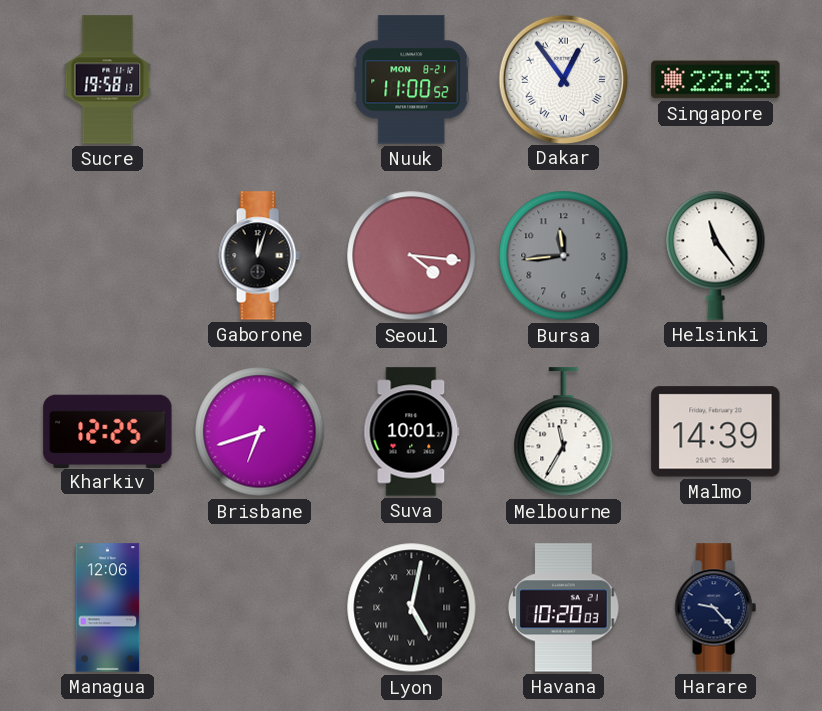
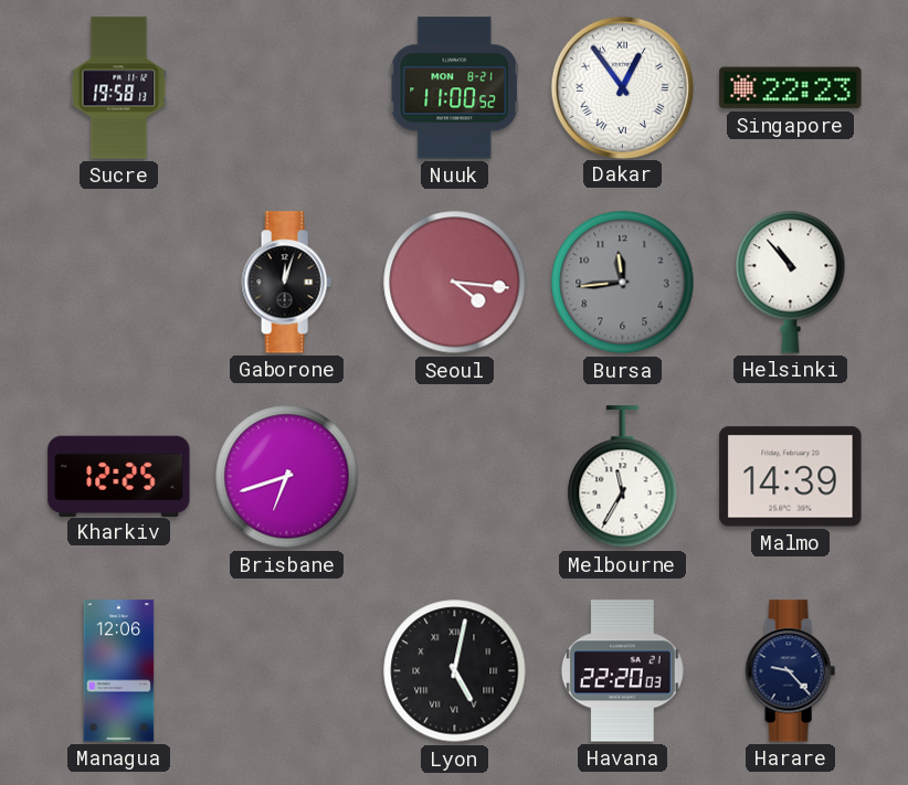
Helsinki: 11:24 -> 10:53
Suva: 10:01 -> none
Havana: 10:20 -> 22:20
